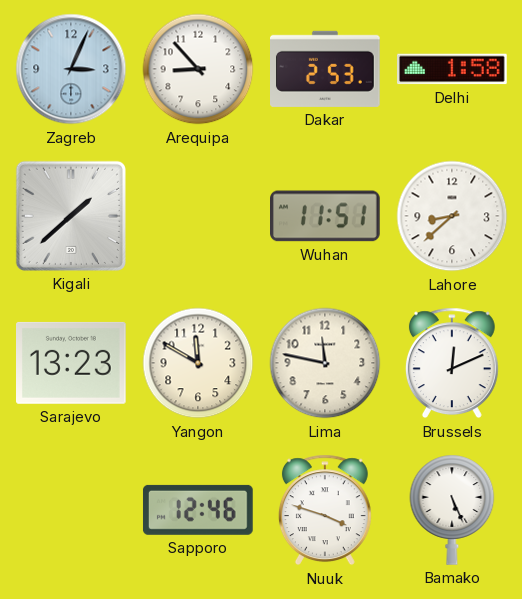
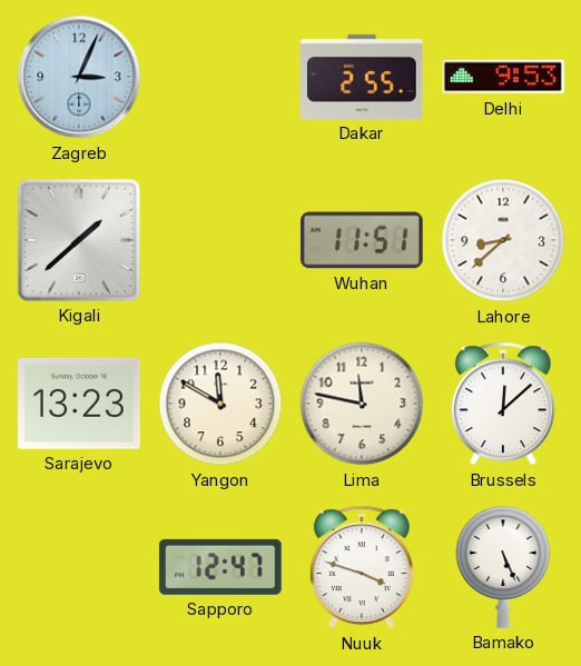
Arequipa: 8:53 -> none
Dakar: 2:53 -> 2:55
Delhi: 1:58 -> 9:53
Brussels: 12:11 -> 12:08
Sapporo: 12:46 -> 12:47
